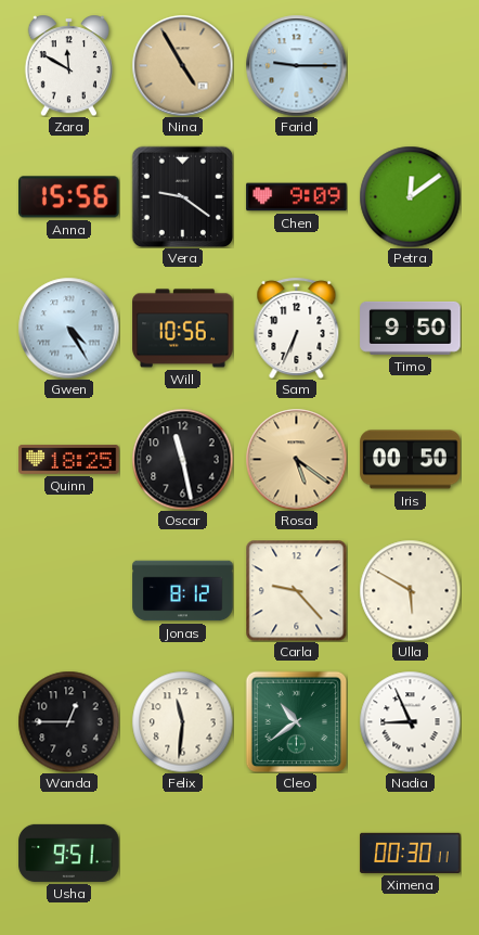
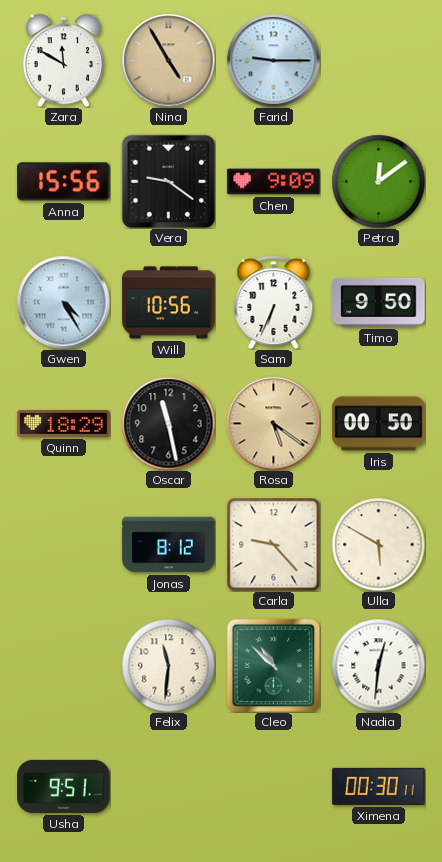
Quinn: 18:25 -> 18:29
Wanda: 12:45 -> none
Cleo: 10:39 -> 10:52
Nadia: 8:56 -> 12:31
